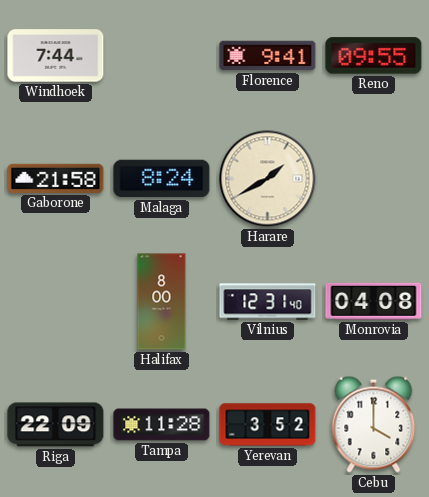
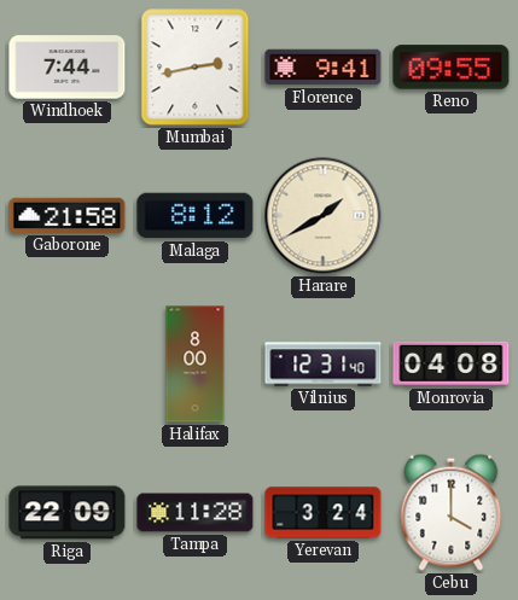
Mumbai: none -> 2:43
Malaga: 8:24 -> 8:12
Yerevan: 3:52 -> 3:24
